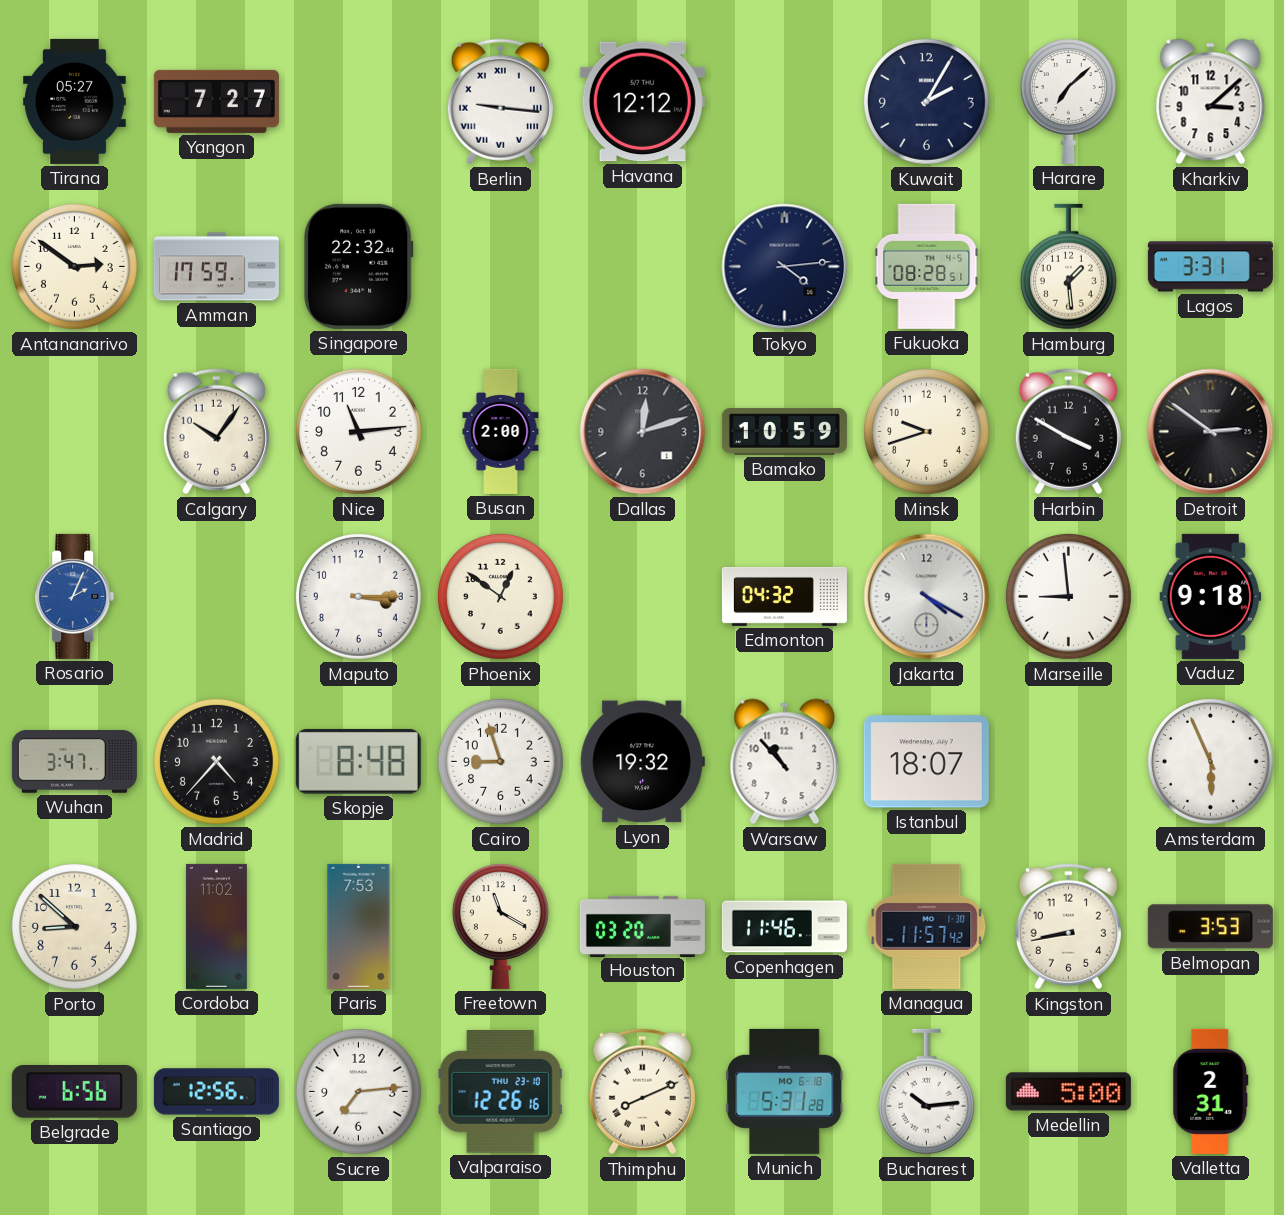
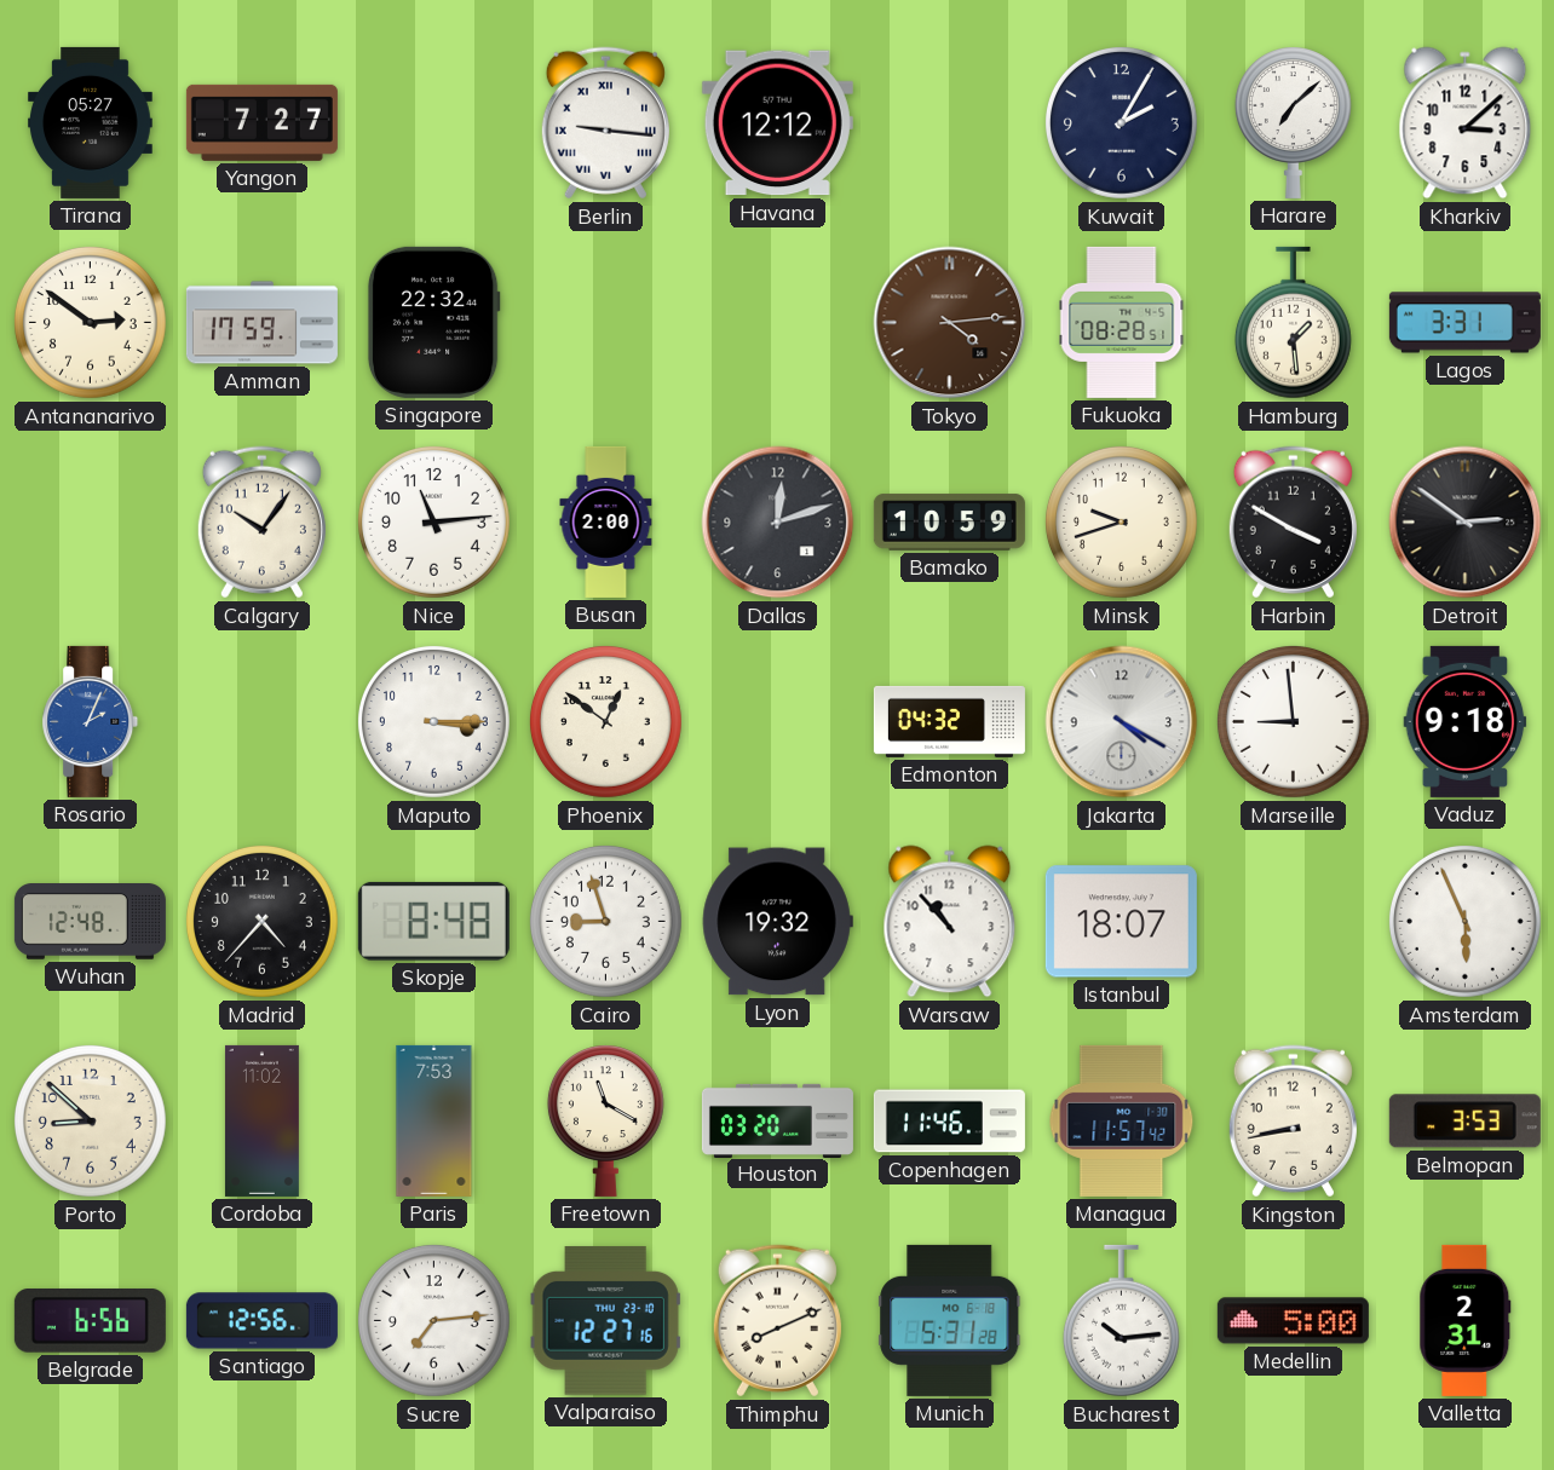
Tokyo dial: navy -> brown
Wuhan: 3:47 -> 12:48
Valparaiso: 12:26 -> 12:27
